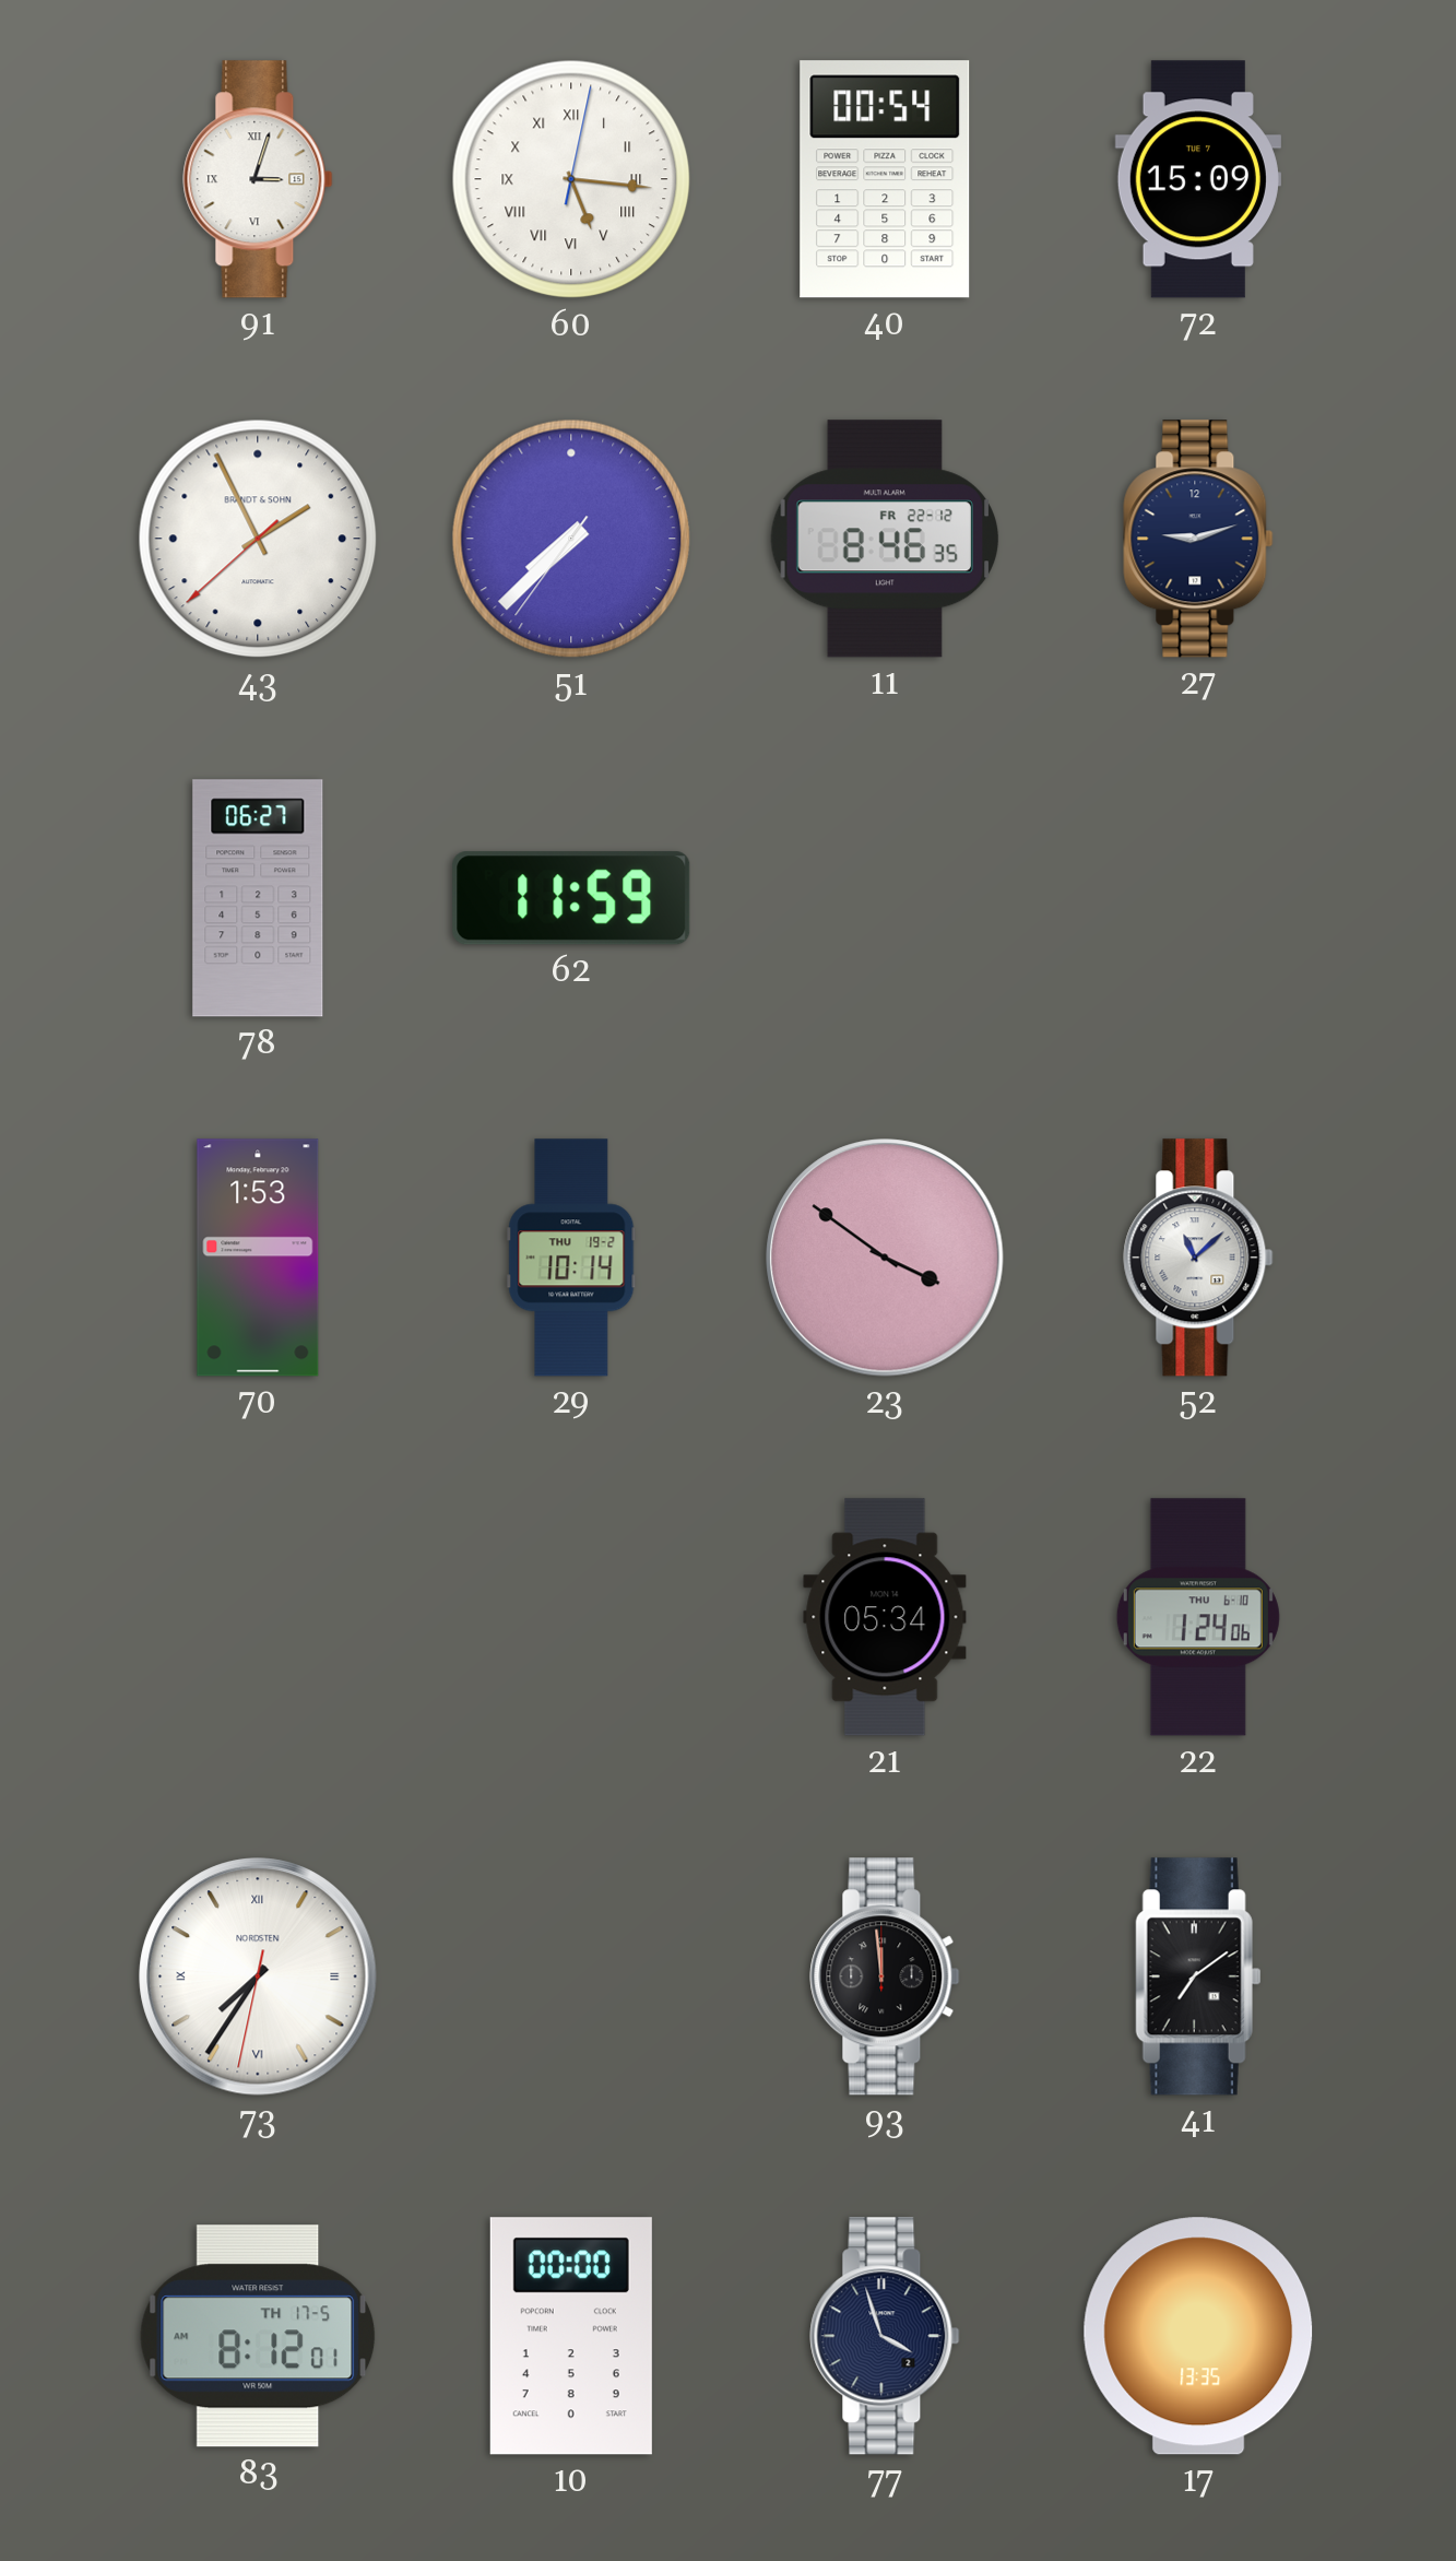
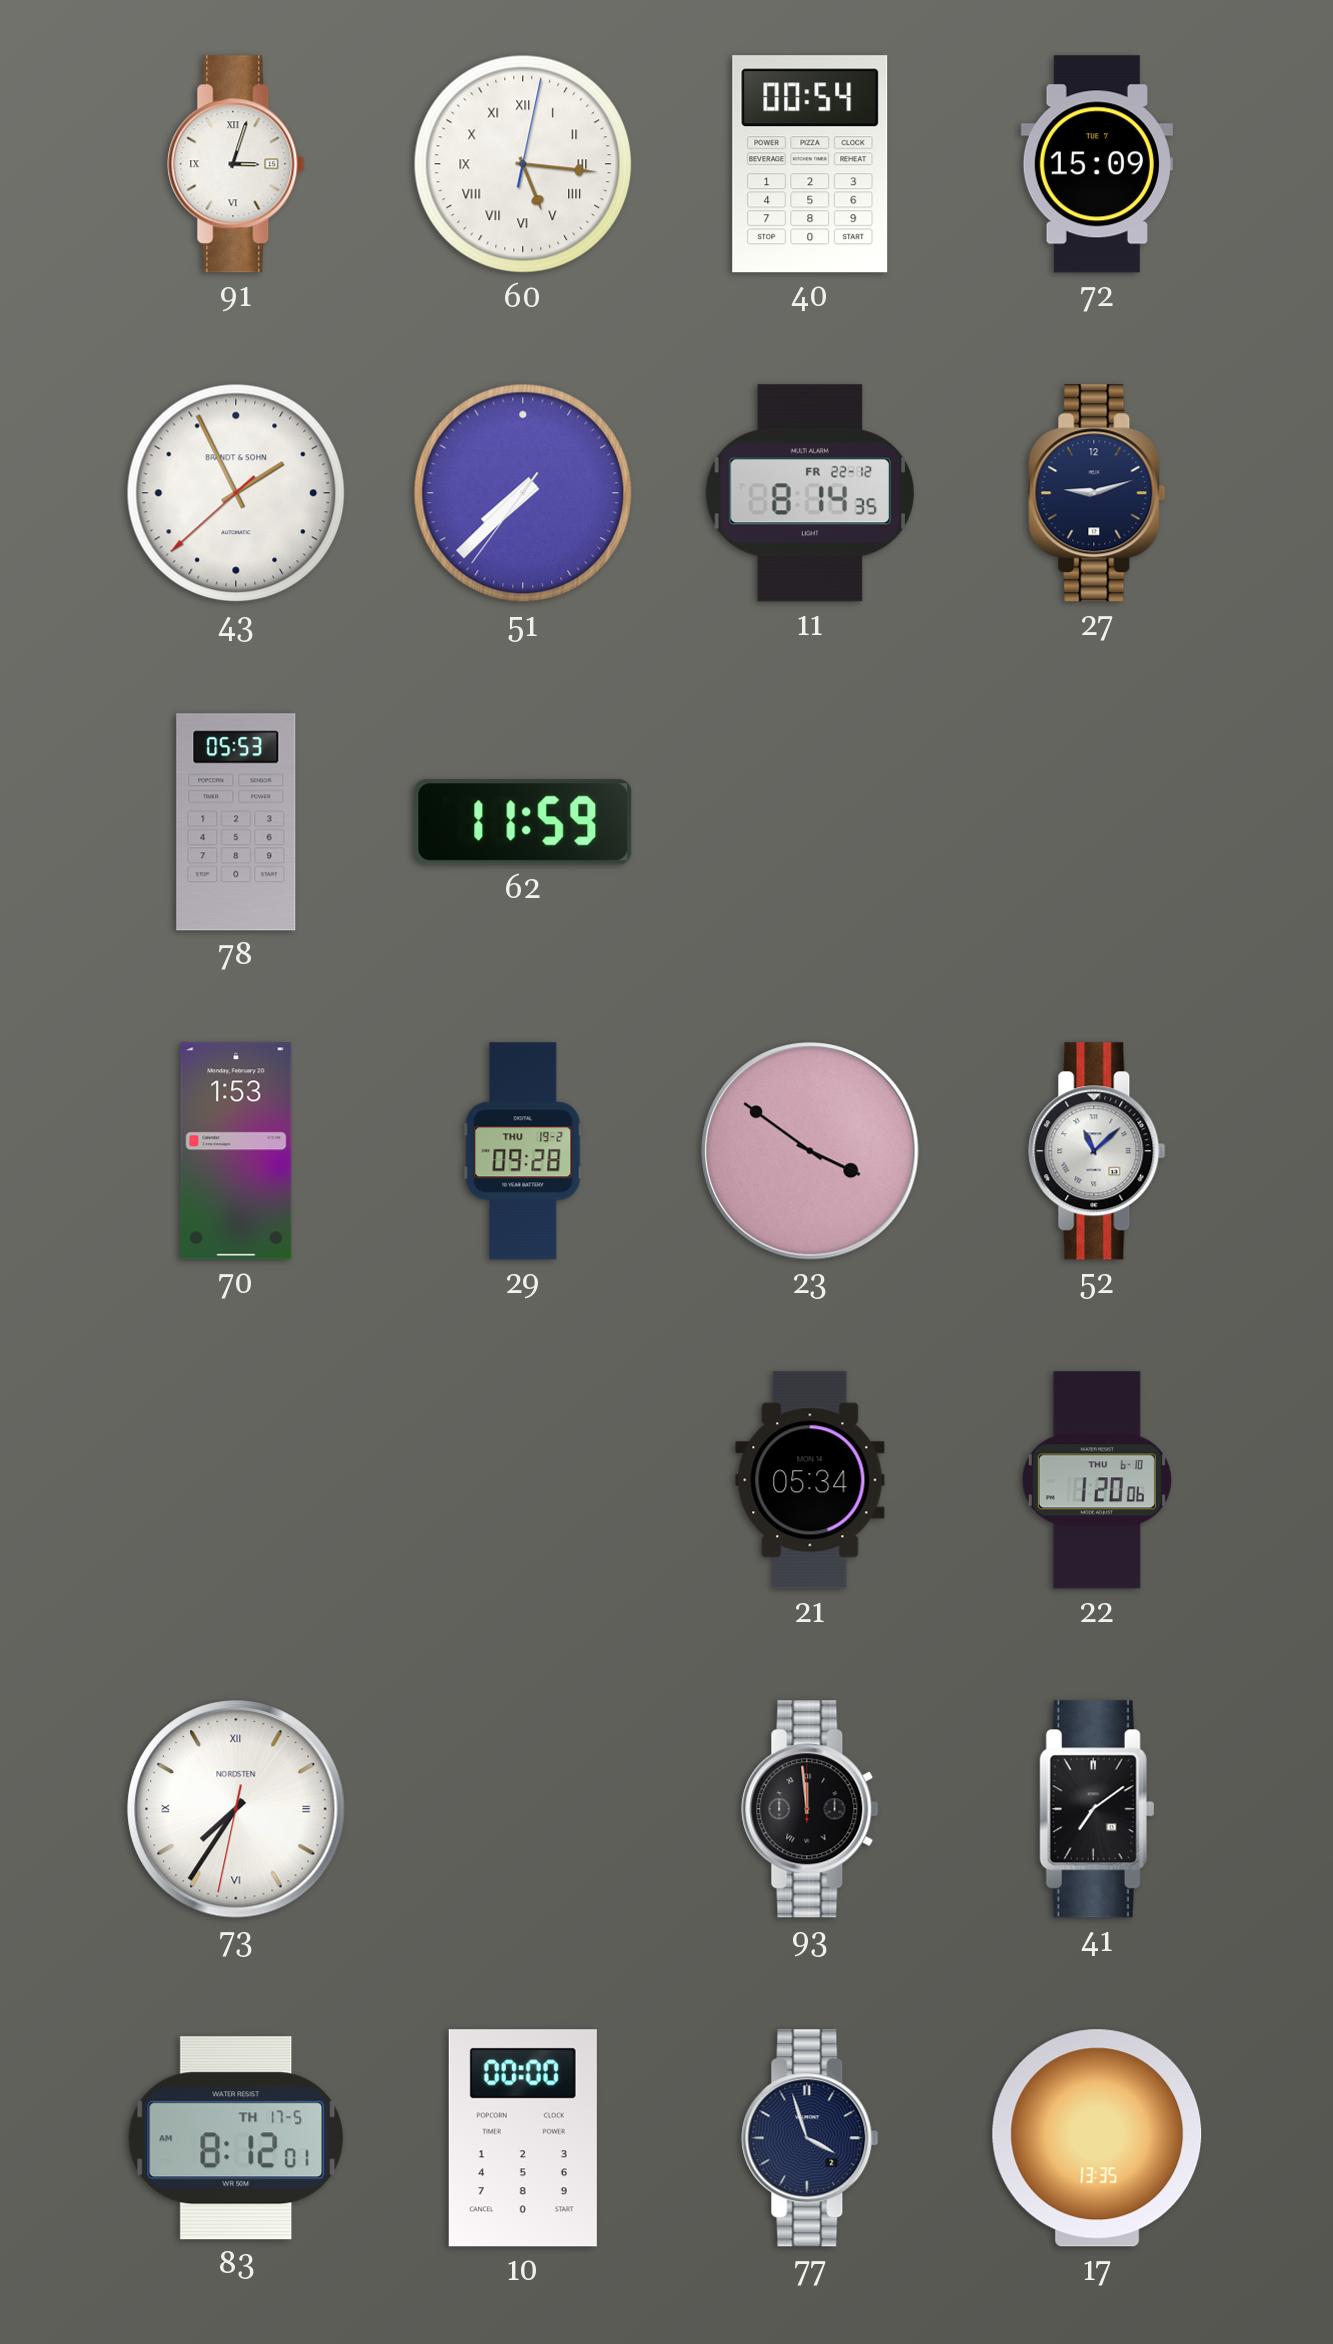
11: 8:46 -> 8:14
78: 06:27 -> 05:53
29: 10:14 -> 09:28
22: 1:24 -> 1:20
